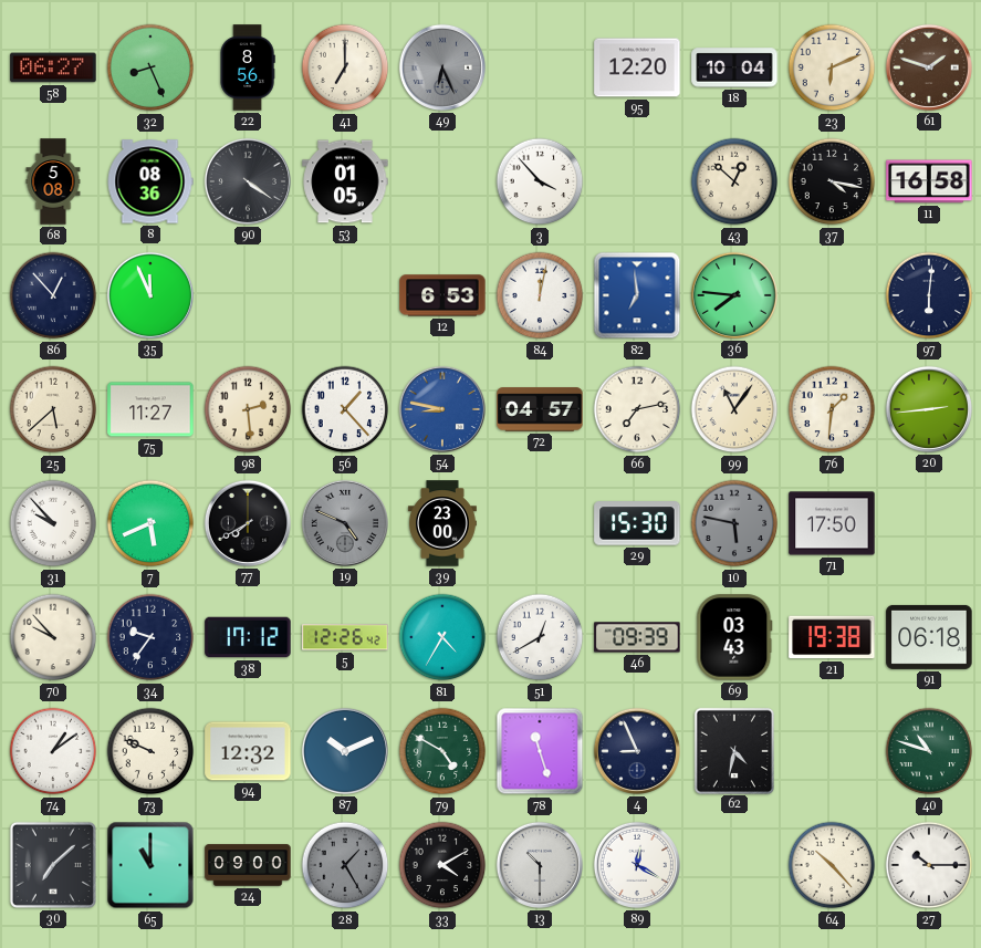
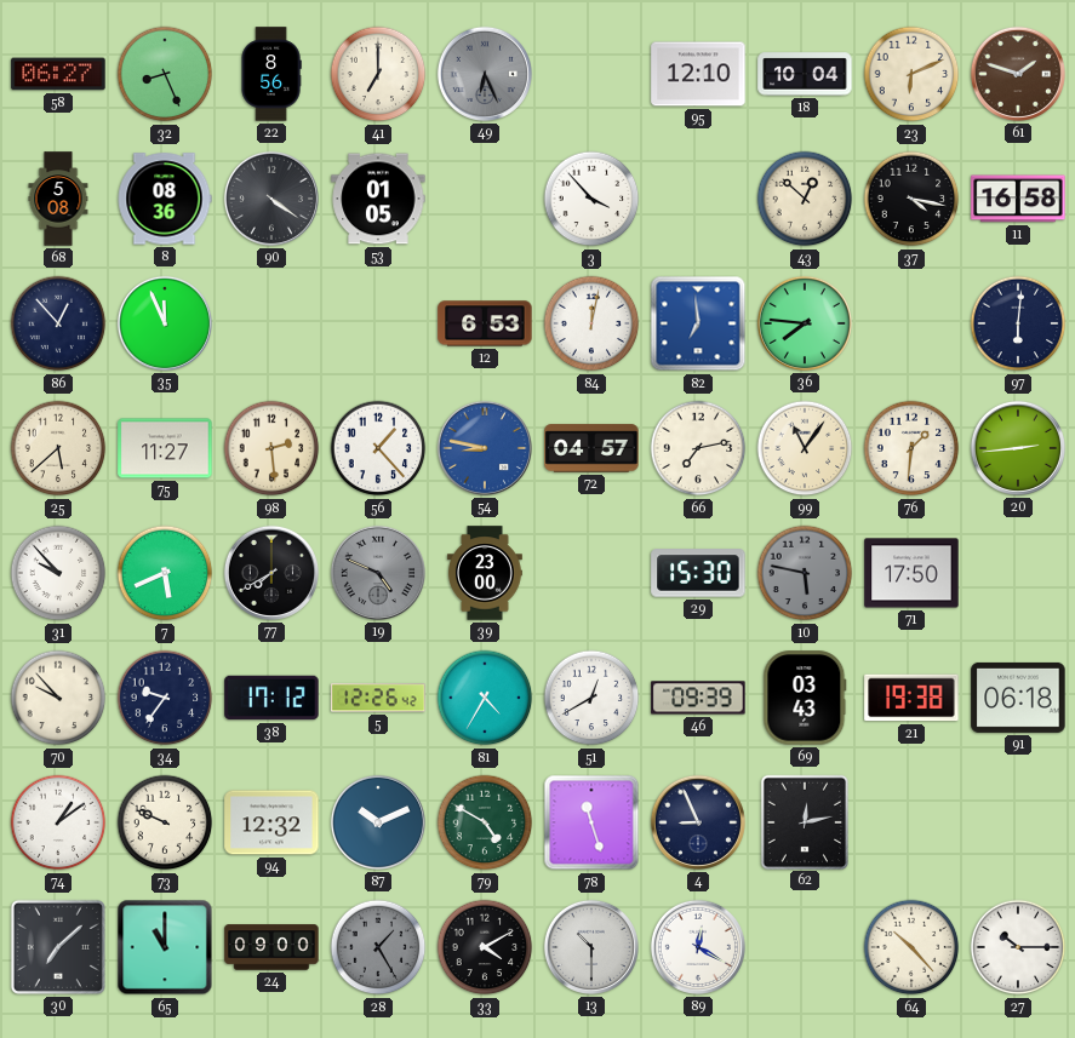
95: 12:20 -> 12:10
62: 4:32 -> 12:13
40: 10:48 -> none
